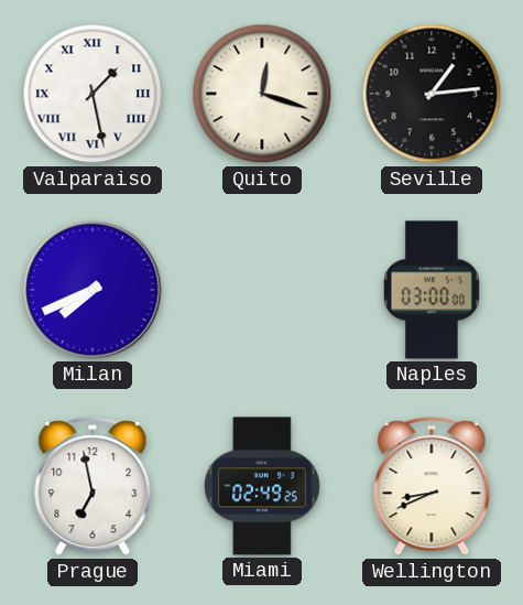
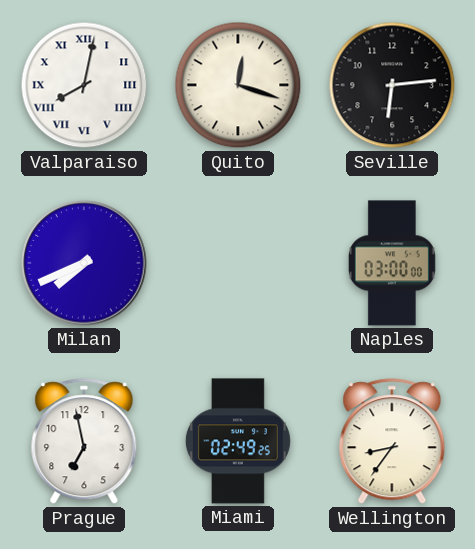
Valparaiso: 1:28 -> 8:02
Seville: 1:14 -> 6:14
Wellington: 8:41 -> 8:36
